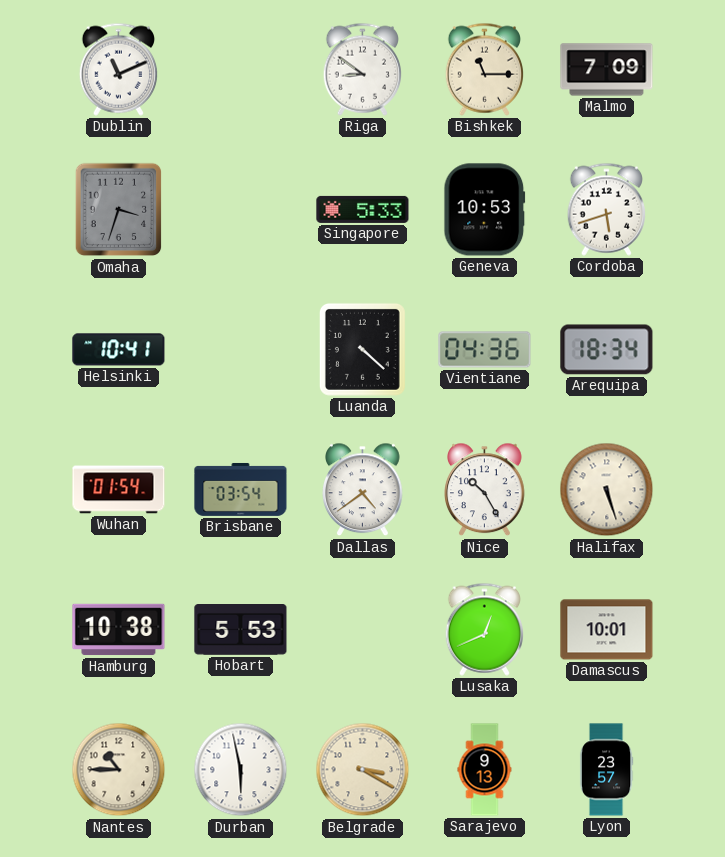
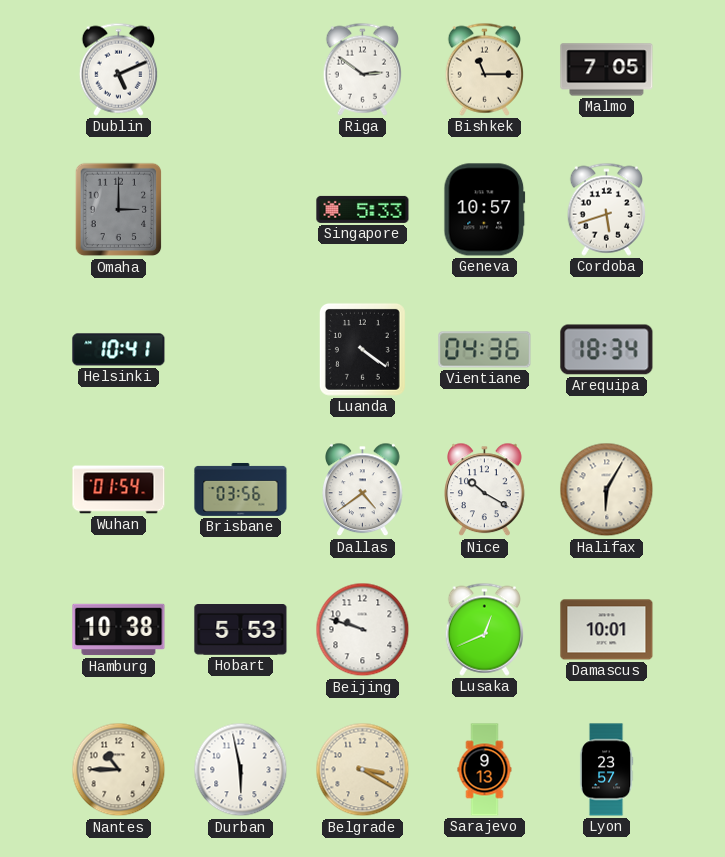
Dublin: 11:11 -> 5:11
Riga: 8:51 -> 2:51
Malmo: 7:09 -> 7:05
Omaha: 3:33 -> 3:00
Geneva: 10:53 -> 10:57
Luanda: 4:22 -> 4:21
Brisbane: 03:54 -> 03:56
Nice: 10:25 -> 10:20
Halifax: 5:27 -> 6:05
Beijing: none -> 9:48
